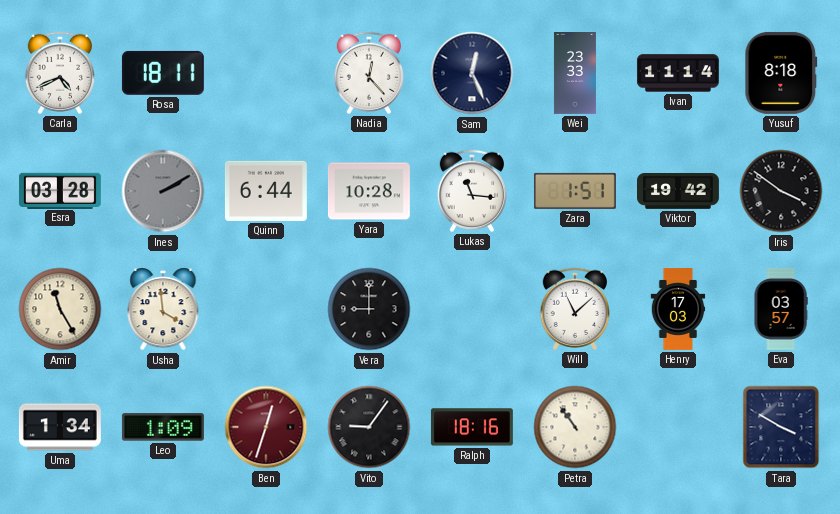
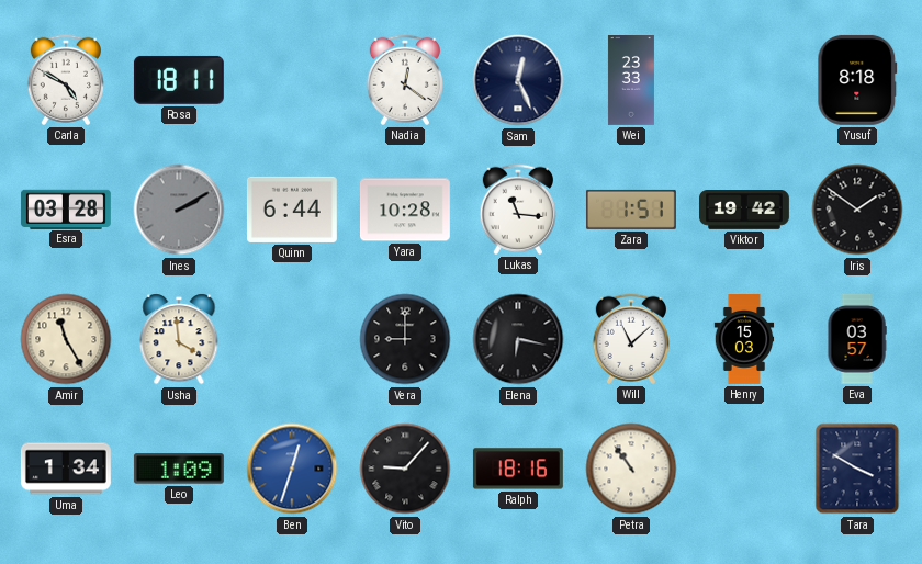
Carla: 4:41 -> 4:50
Nadia: 12:23 -> 12:21
Ivan: 11:14 -> none
Iris: 3:51 -> 1:51
Elena: none -> 6:17
Henry: 17:03 -> 15:03
Ben dial: burgundy -> blue
Vito: 9:06 -> 9:07
